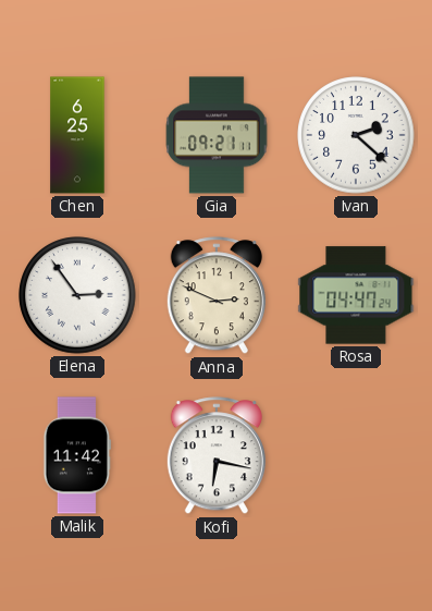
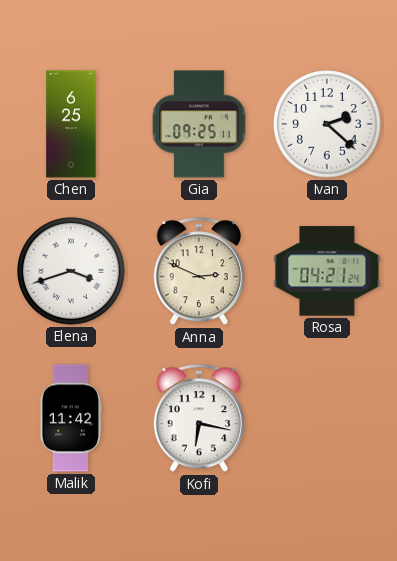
Gia: 09:21 -> 09:25
Elena: 2:54 -> 3:42
Rosa: 04:47 -> 04:21
